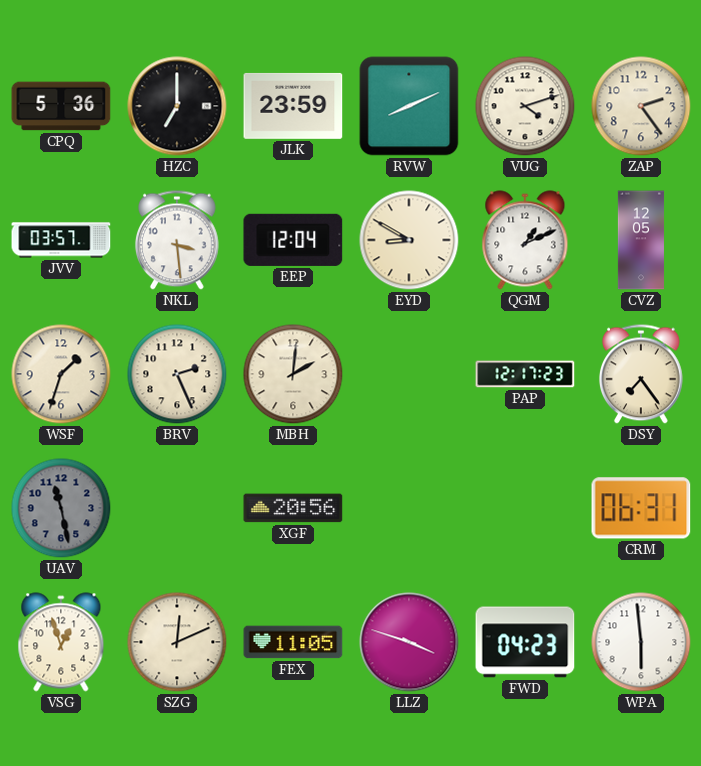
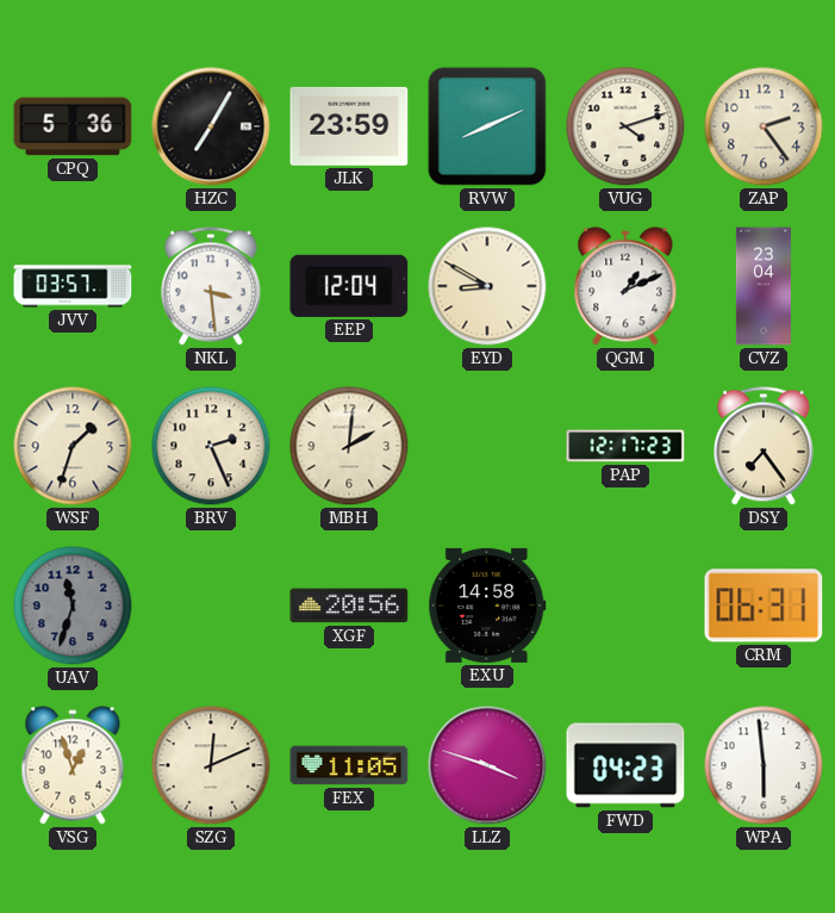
HZC: 7:00 -> 7:05
CVZ: 12:05 -> 23:04
UAV: 11:28 -> 11:33
EXU: none -> 14:58
